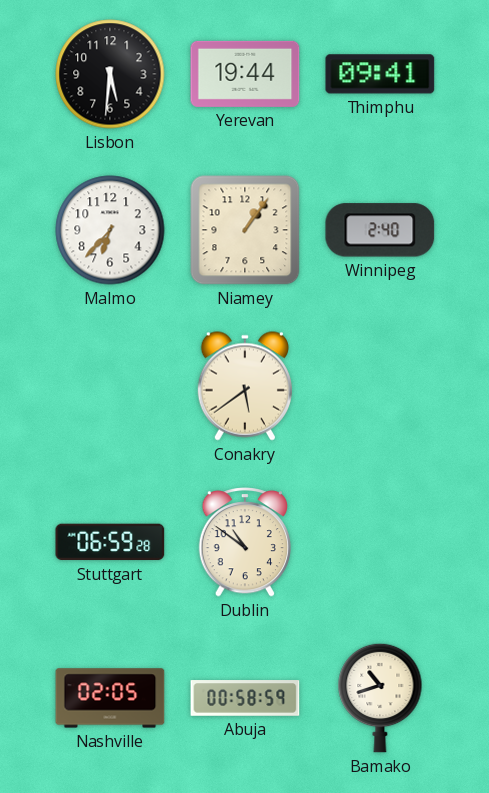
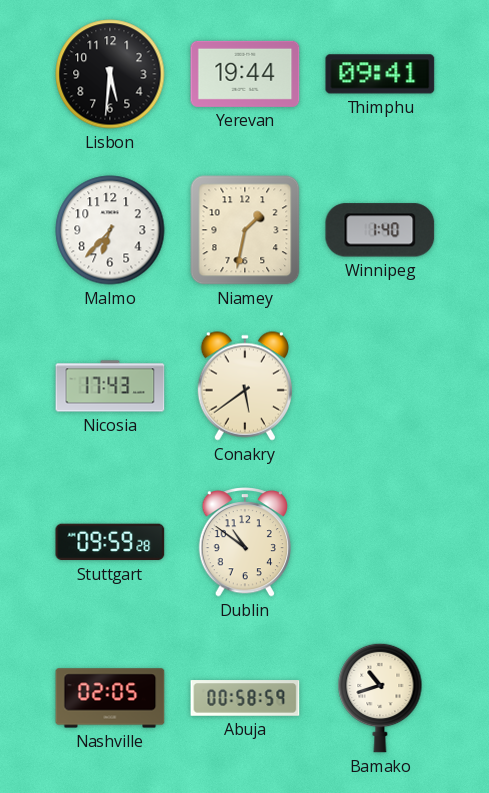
Niamey: 1:06 -> 1:32
Winnipeg: 2:40 -> 1:40
Nicosia: none -> 17:43
Stuttgart: 06:59 -> 09:59
